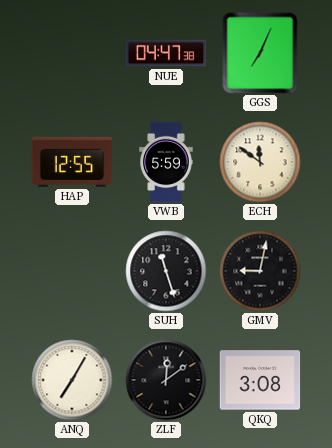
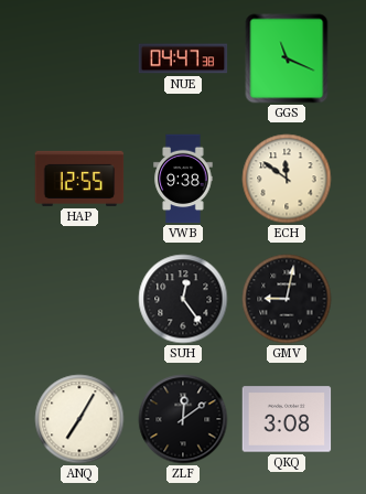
GGS: 7:04 -> 11:19
VWB: 5:59 -> 9:38
SUH: 11:27 -> 12:24
